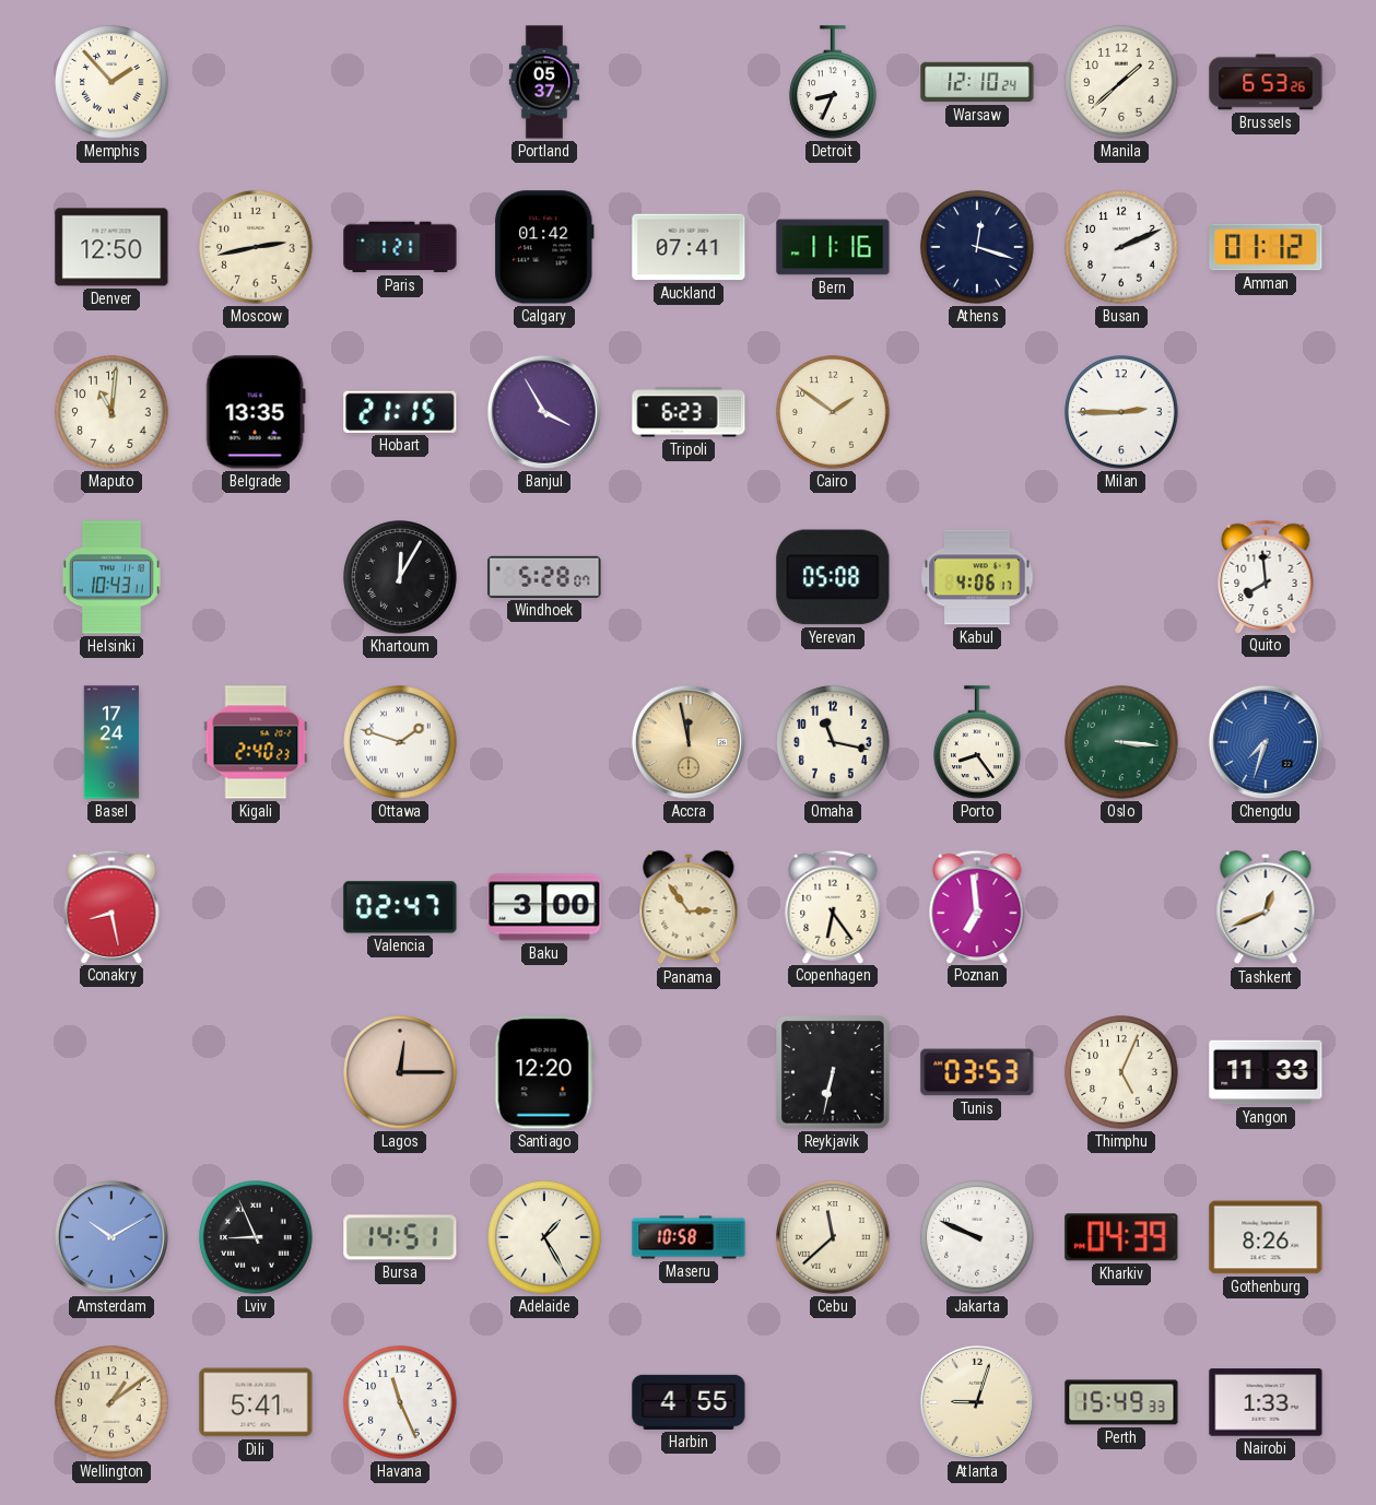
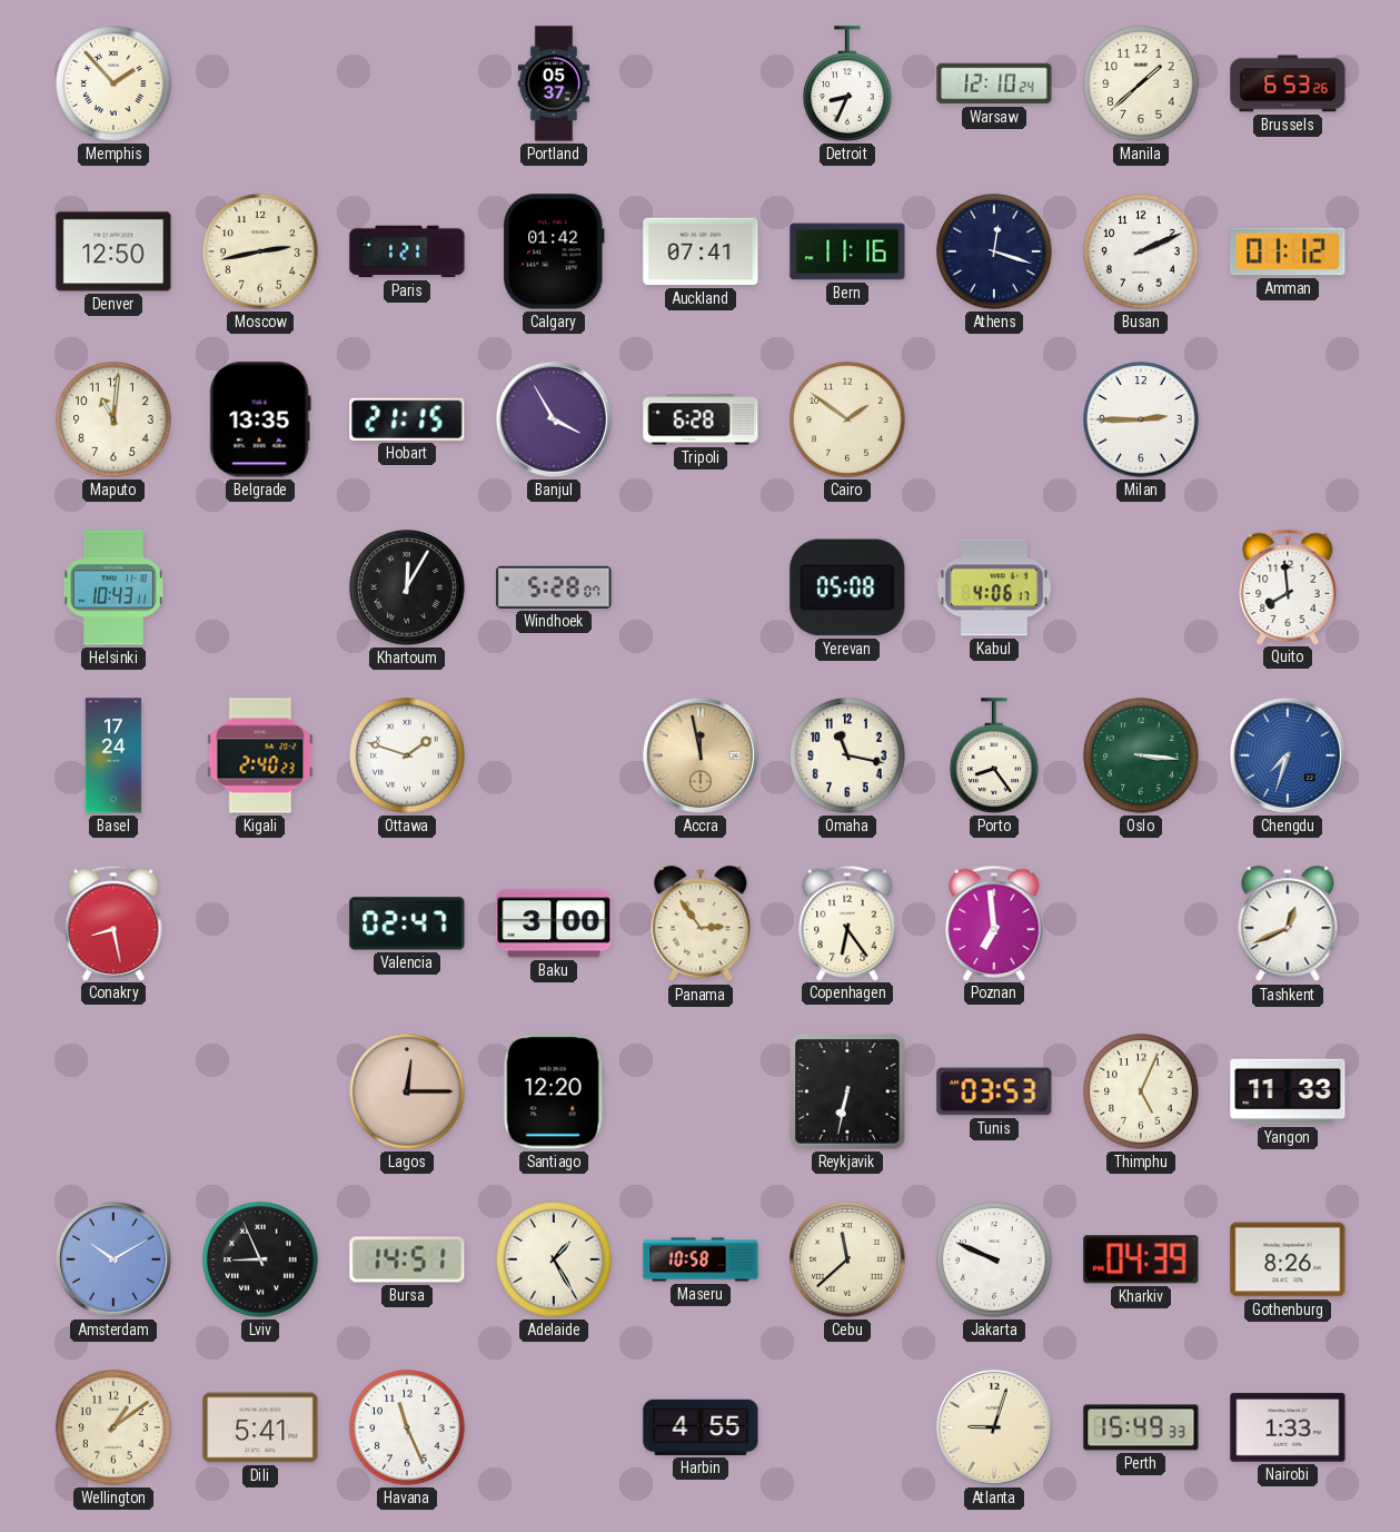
Tripoli: 6:23 -> 6:28
